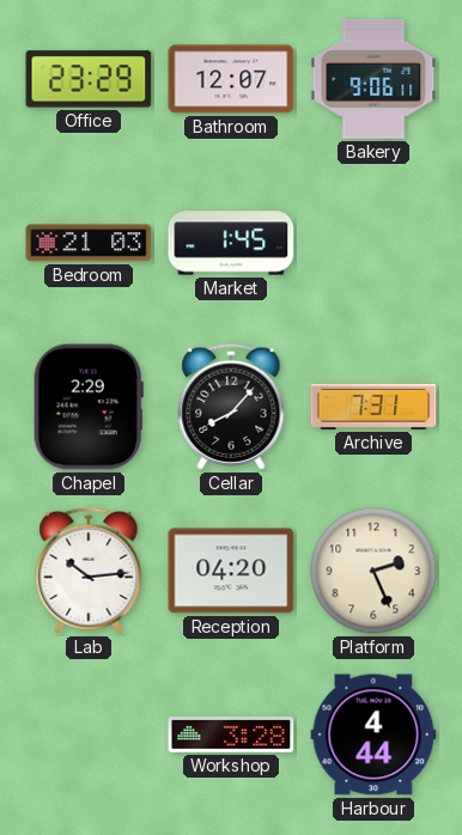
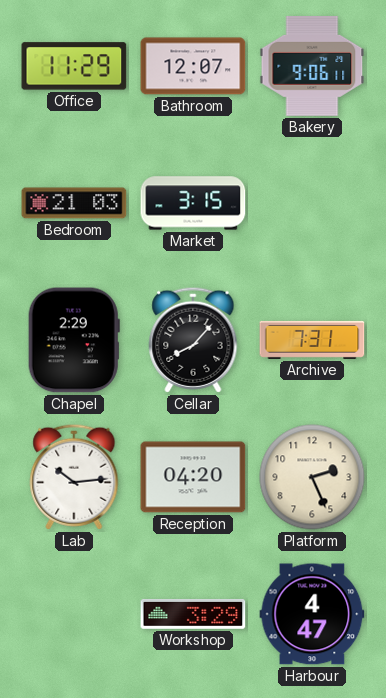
Office: 23:29 -> 11:29
Market: 1:45 -> 3:15
Workshop: 3:28 -> 3:29
Harbour: 4:44 -> 4:47
